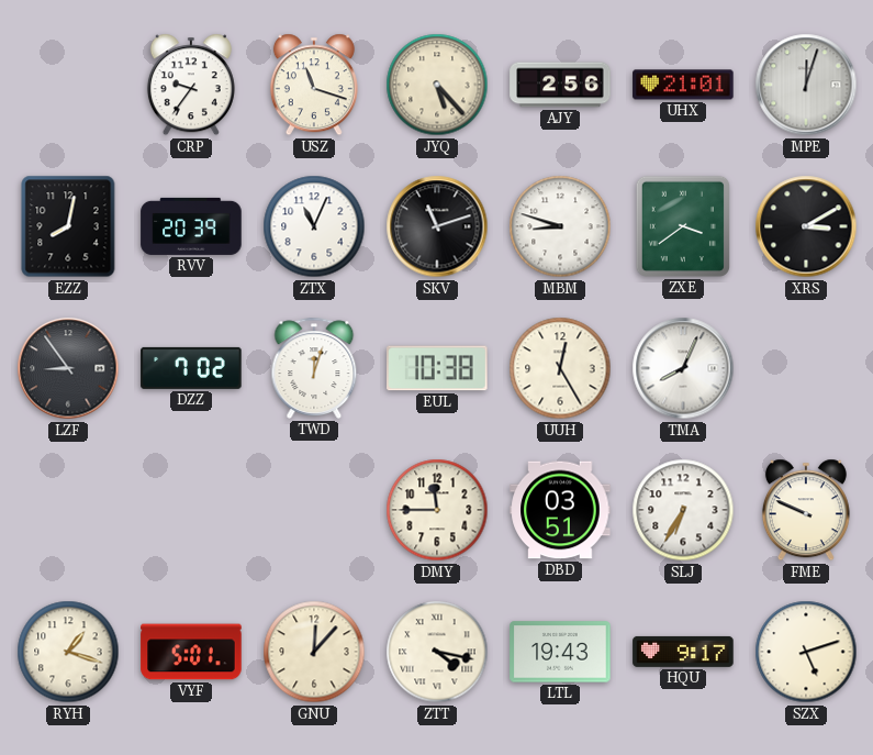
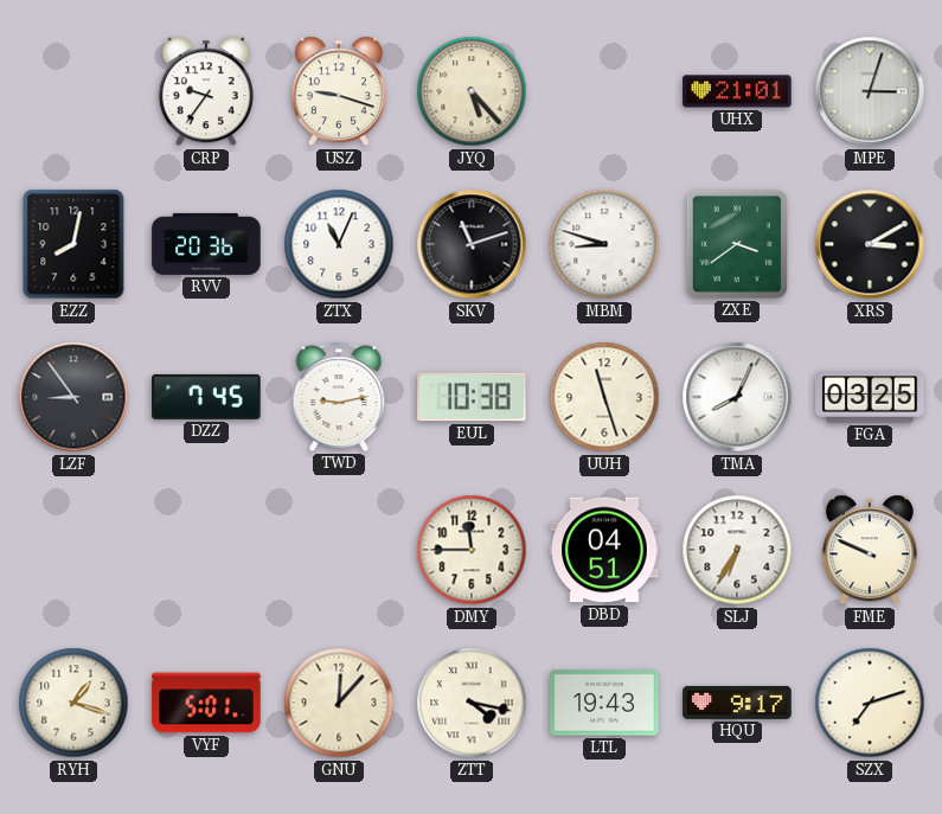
USZ: 11:18 -> 9:18
AJY: 2:56 -> none
MPE: 12:03 -> 3:03
RVV: 20:39 -> 20:36
DZZ: 7:02 -> 7:45
TWD: 12:03 -> 9:13
UUH: 12:25 -> 11:27
FGA: none -> 03:25
DBD: 03:51 -> 04:51
SZX: 5:12 -> 7:12
